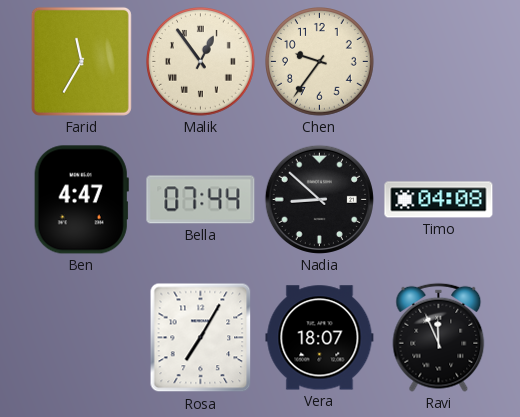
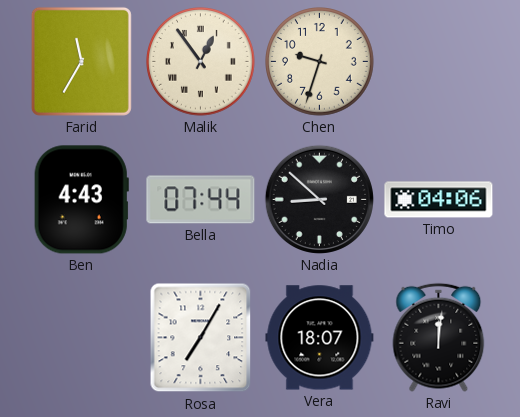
Chen: 9:36 -> 9:33
Ben: 4:47 -> 4:43
Timo: 04:08 -> 04:06
Ravi: 11:56 -> 12:01
